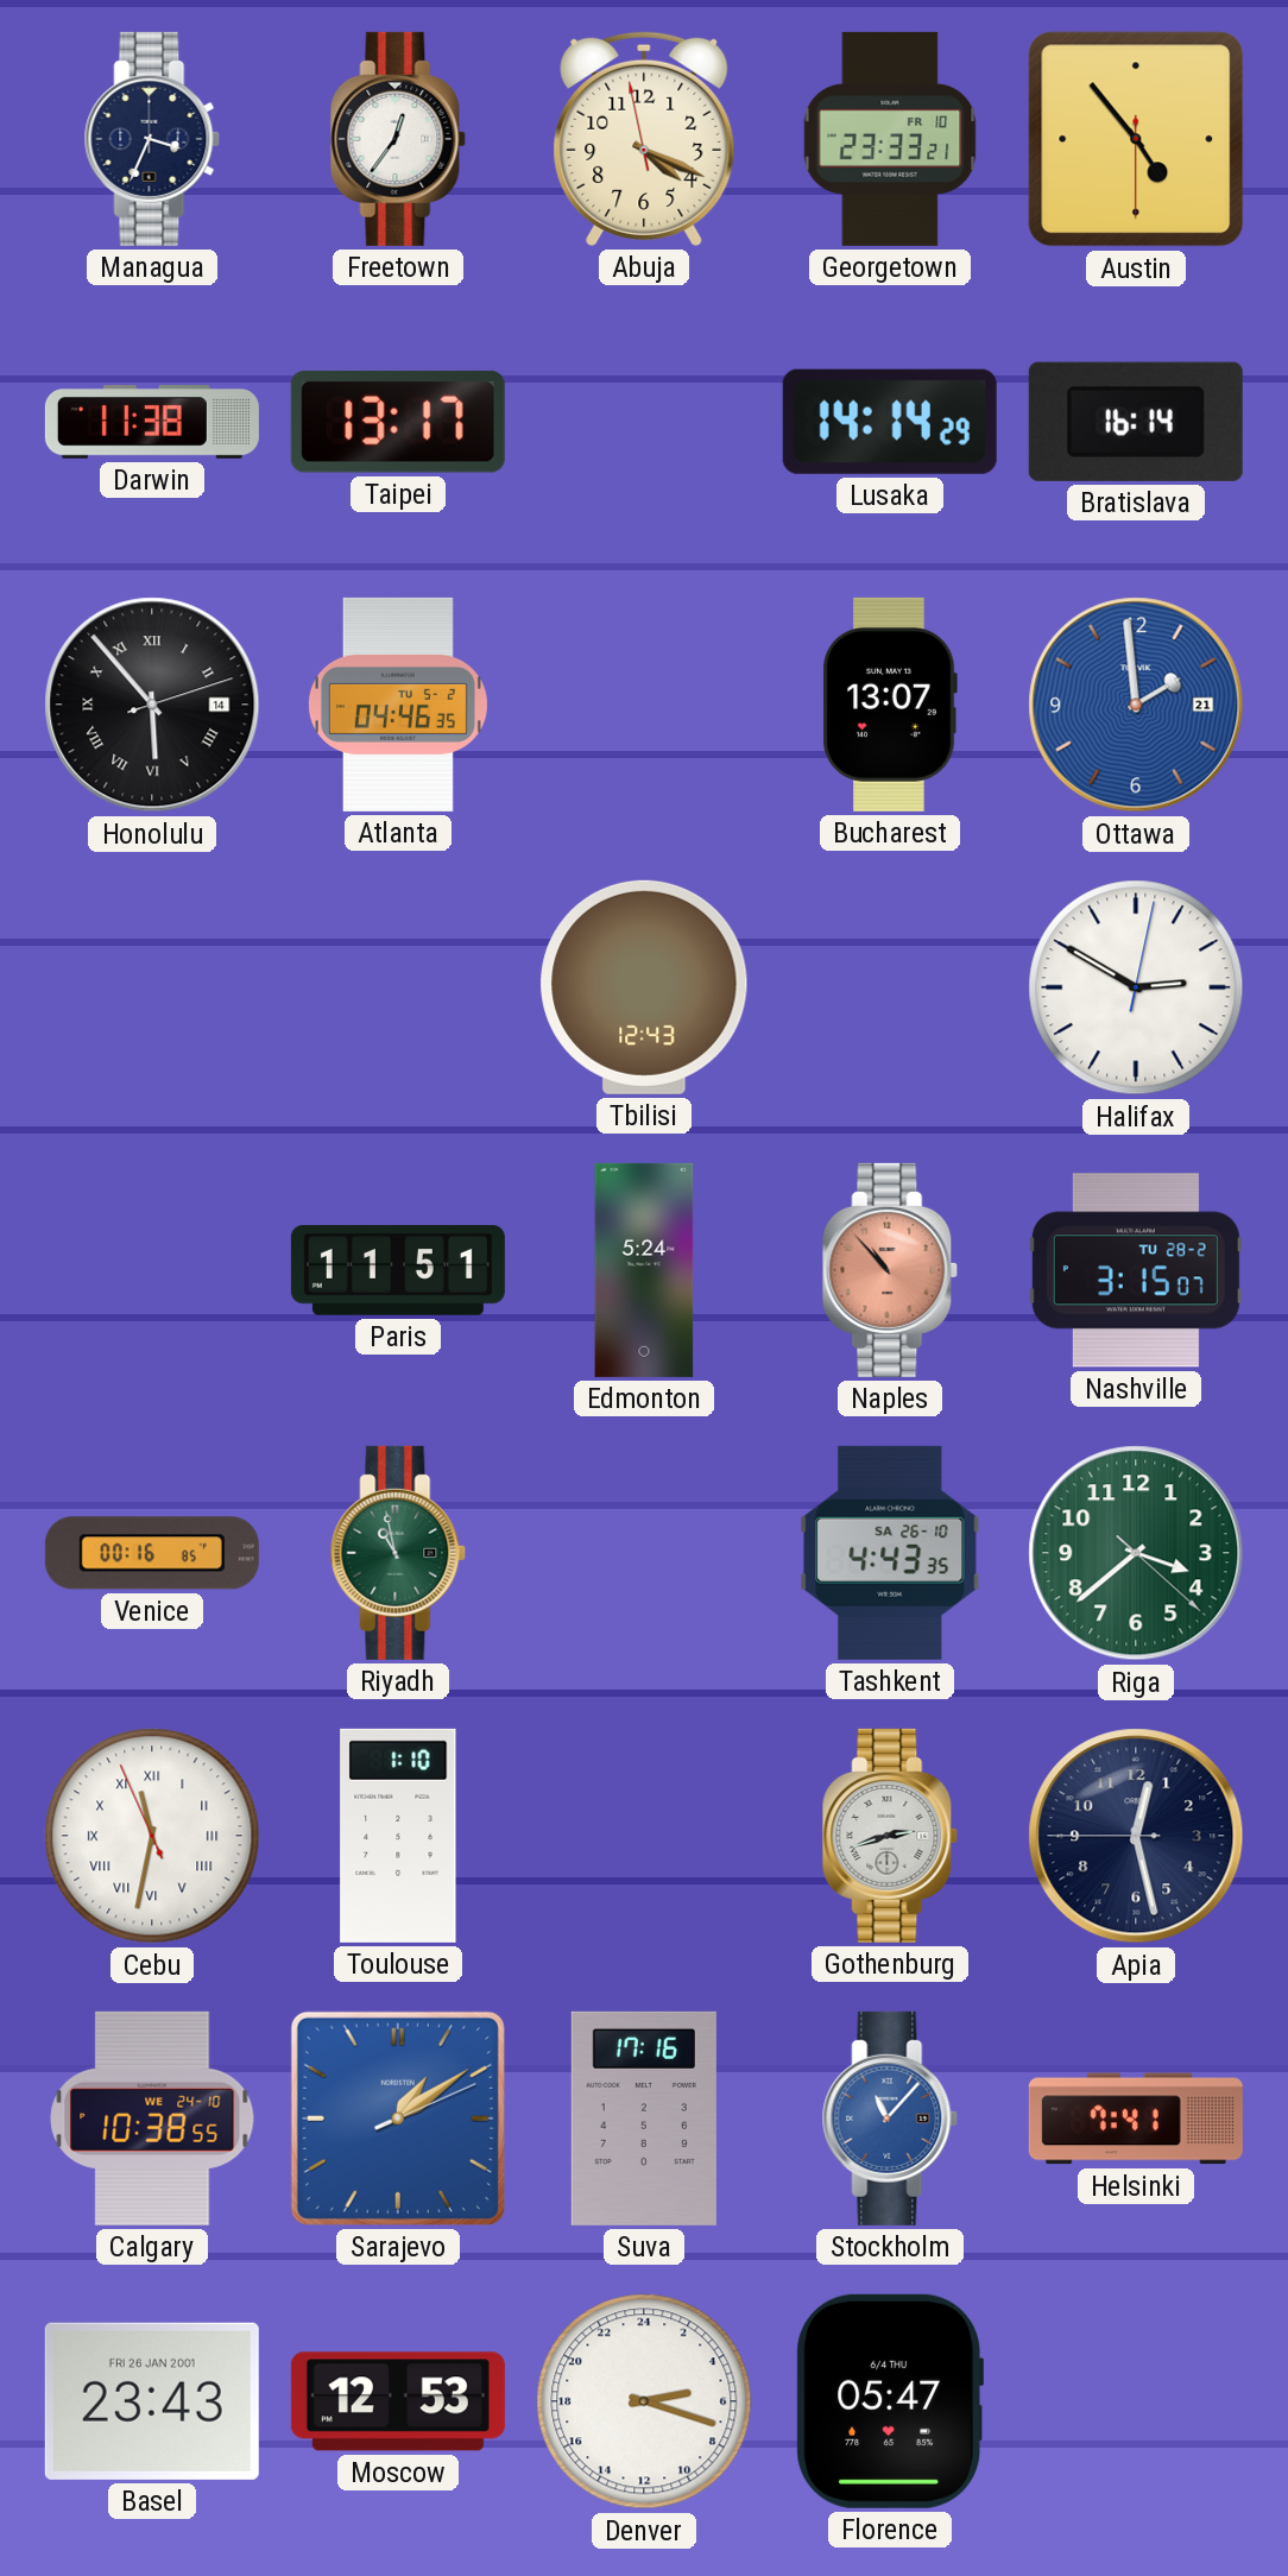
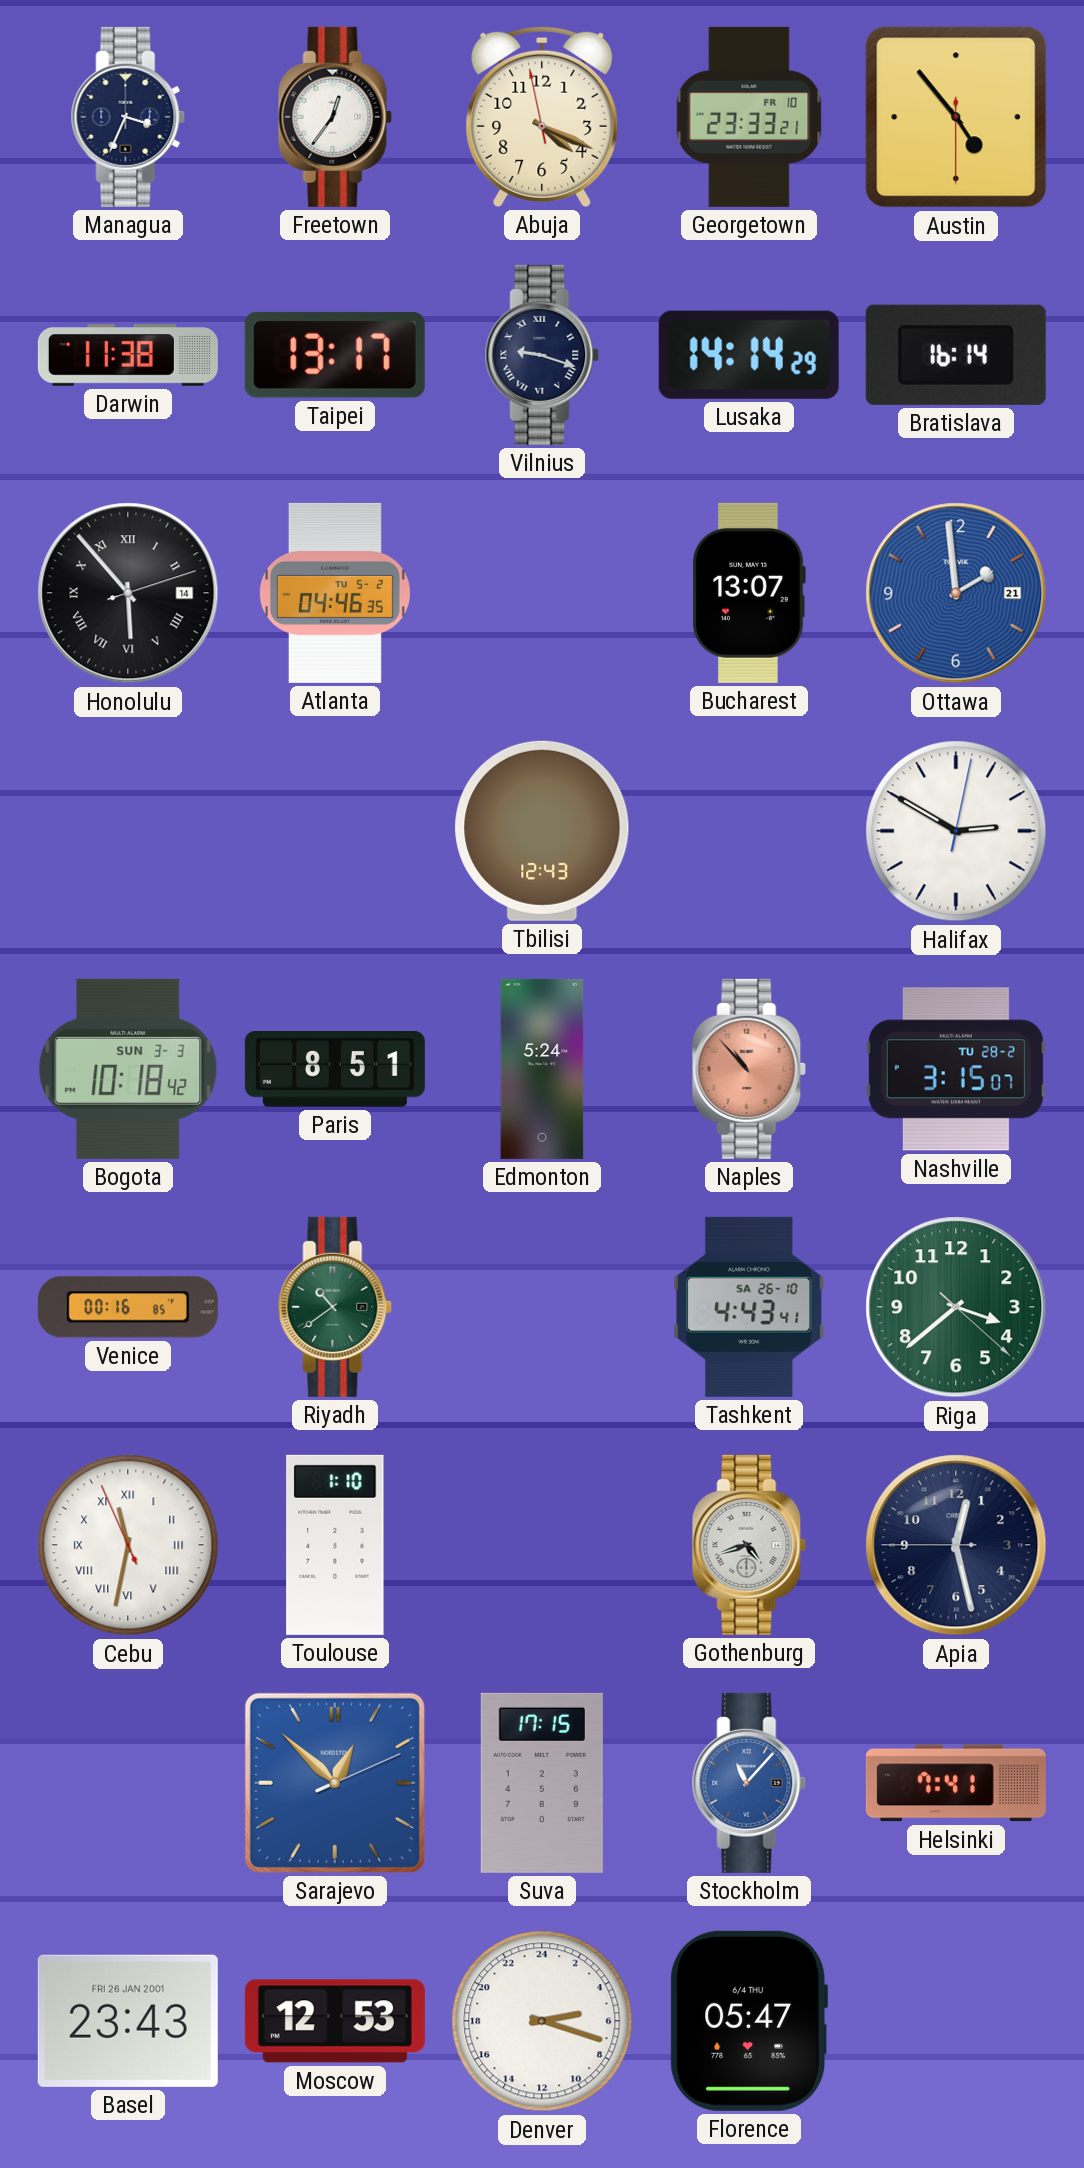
Vilnius: none -> 9:18
Bogota: none -> 10:18
Paris: 11:51 -> 8:51
Riyadh: 10:58 -> 10:39
Tashkent: 4:43:35 -> 4:43:41
Gothenburg: 2:42 -> 4:42
Calgary: 10:38 -> none
Sarajevo: 1:09 -> 12:52
Suva: 17:16 -> 17:15
